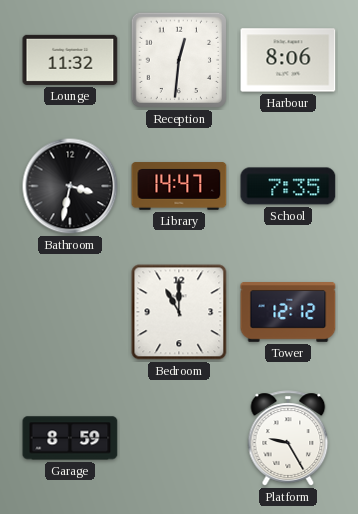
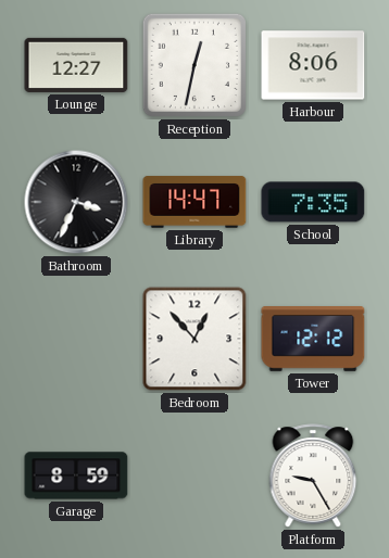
Lounge: 11:32 -> 12:27
Reception: 12:31 -> 12:32
Bathroom: 3:32 -> 3:34
Bedroom: 11:00 -> 12:53
